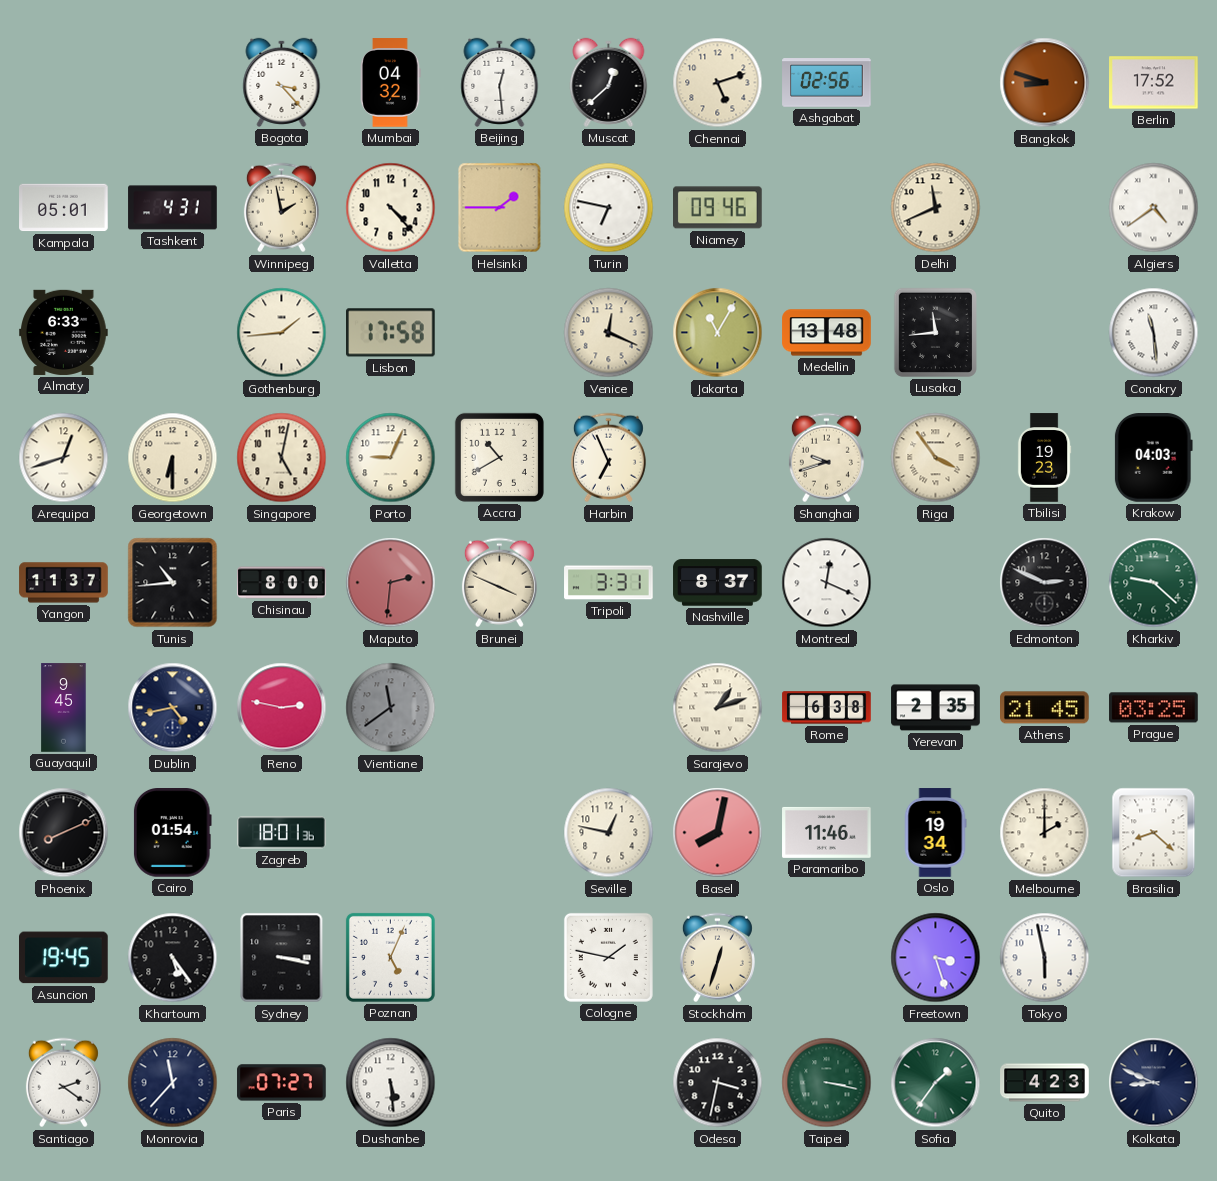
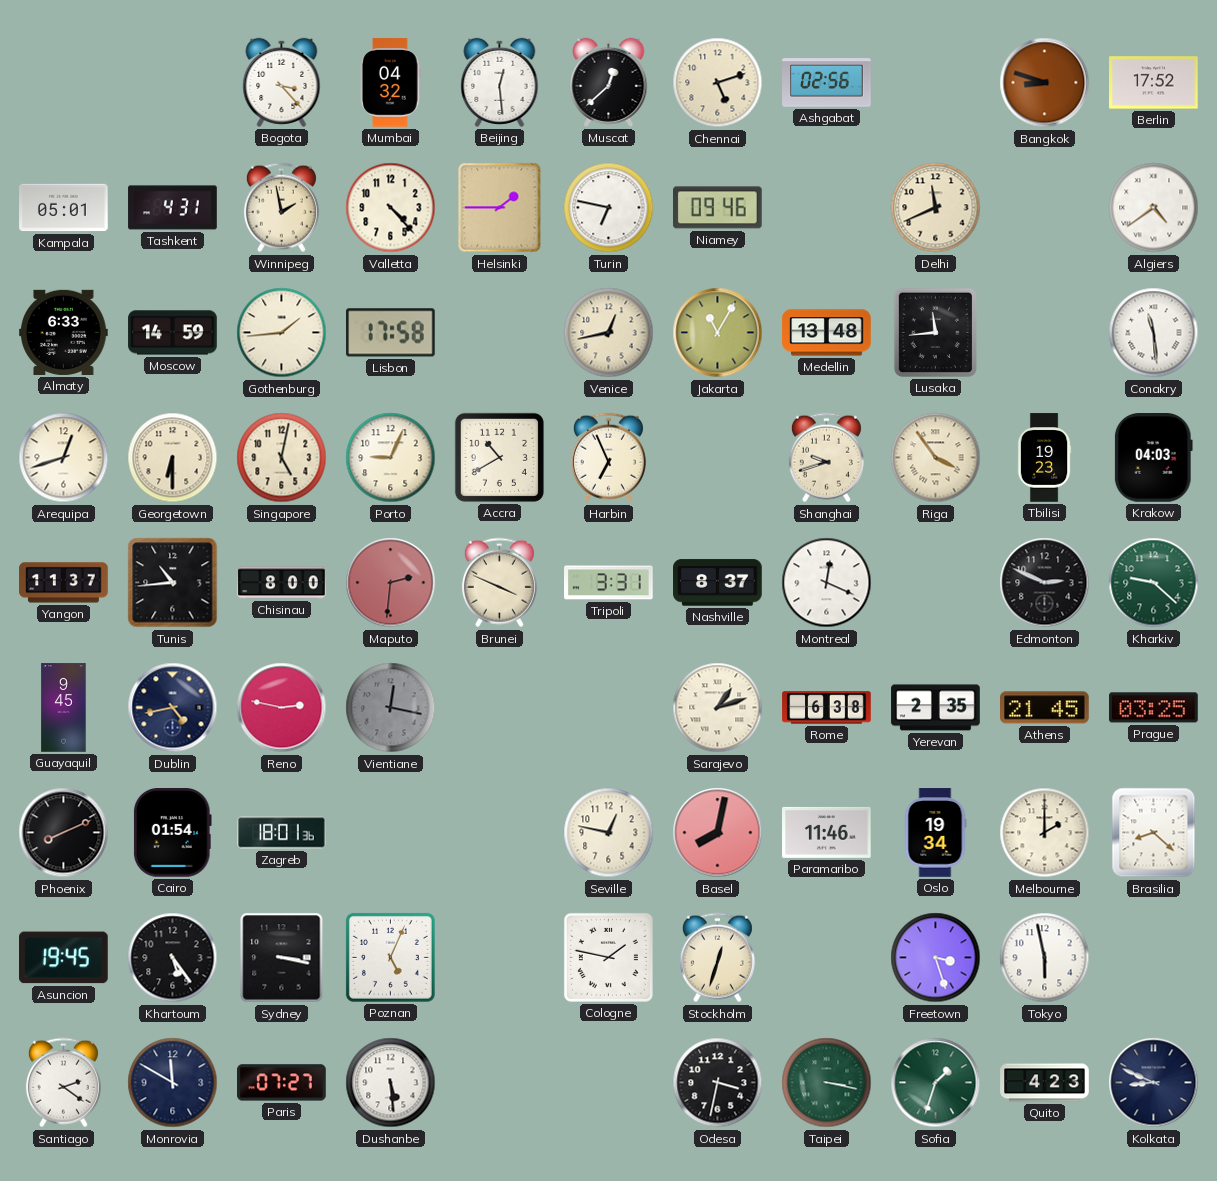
Moscow: none -> 14:59
Venice: 12:19 -> 12:43
Vientiane: 11:39 -> 12:17
Monrovia: 11:37 -> 11:50
Sofia: 1:36 -> 1:33
